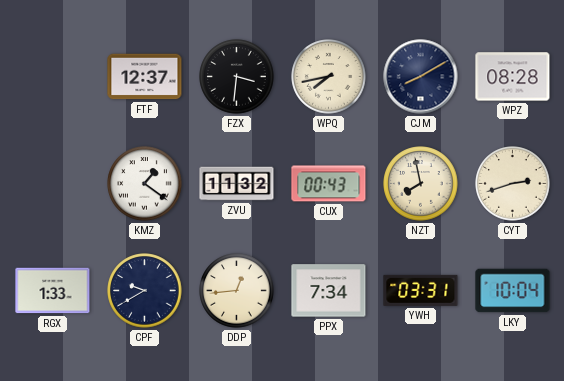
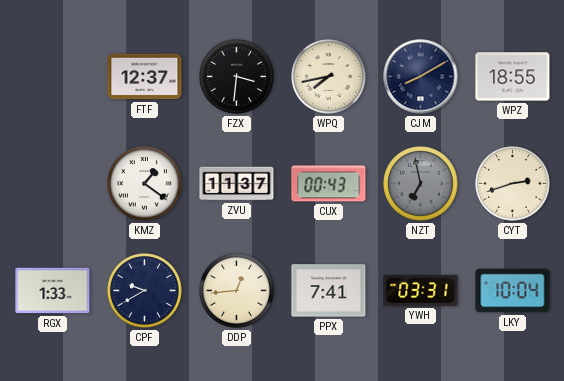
WPZ: 08:28 -> 18:55
ZVU: 11:32 -> 11:37
NZT: 7:58 -> 6:58
NZT dial: cream -> grey
PPX: 7:34 -> 7:41
